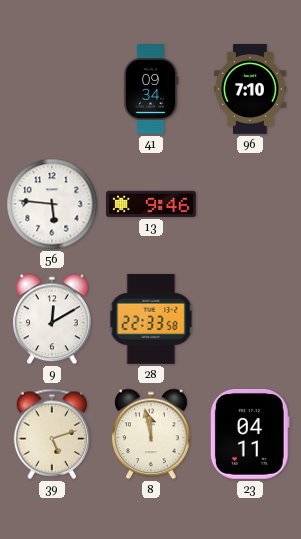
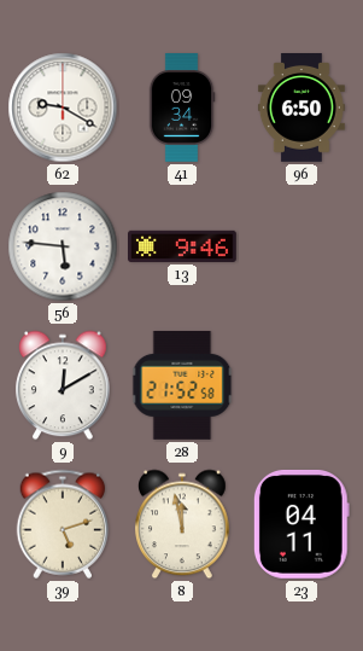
62: none -> 9:20
96: 7:10 -> 6:50
28: 22:33 -> 21:52
